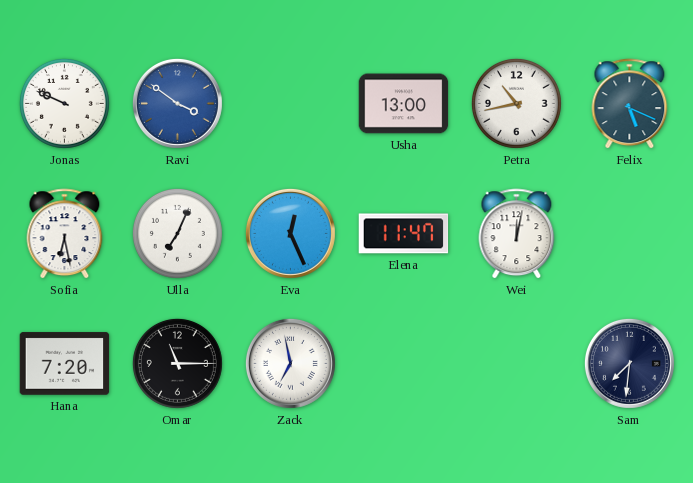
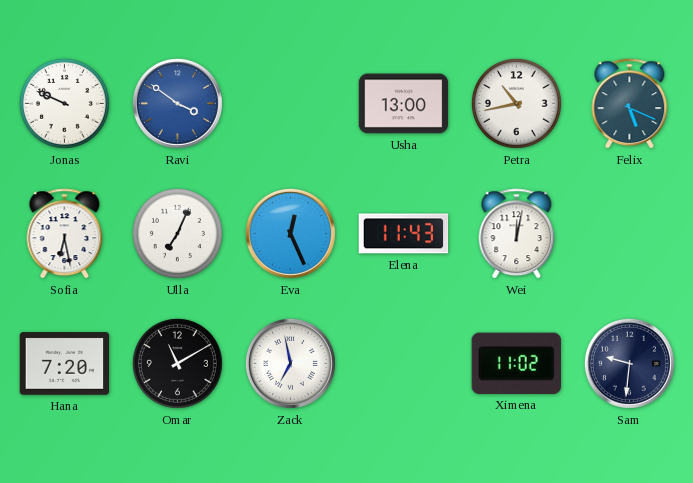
Elena: 11:47 -> 11:43
Omar: 11:15 -> 11:10
Ximena: none -> 11:02
Sam: 7:31 -> 9:31
